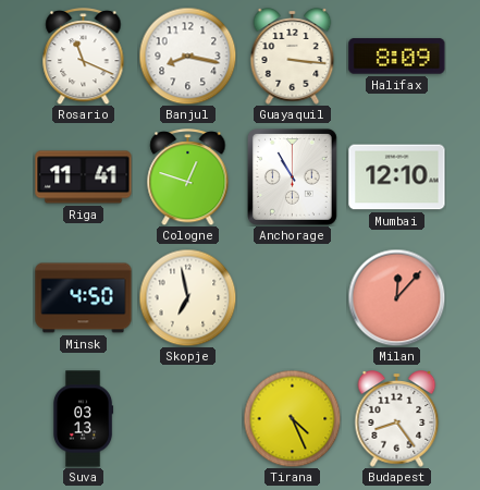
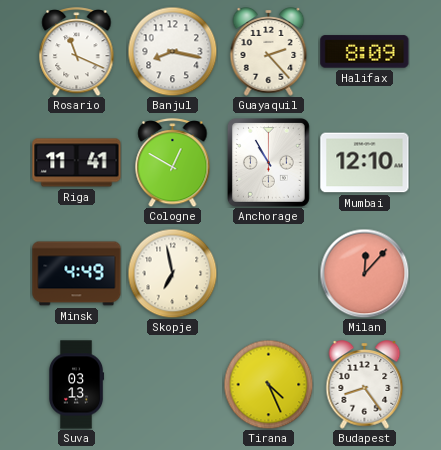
Guayaquil: 3:16 -> 2:23
Cologne: 12:48 -> 12:50
Minsk: 4:50 -> 4:49
